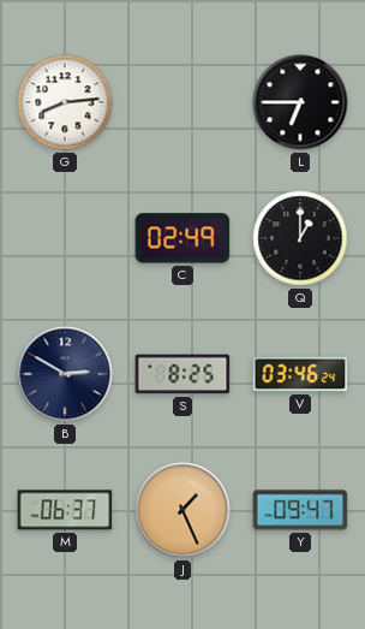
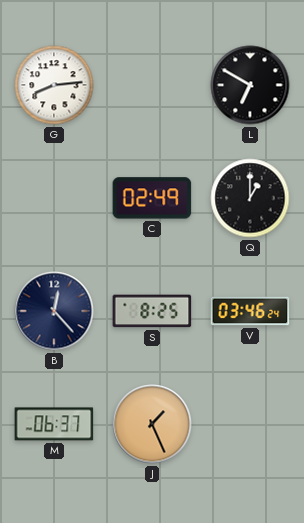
L: 6:45 -> 6:50
B: 2:50 -> 12:23
Y: 09:47 -> none
